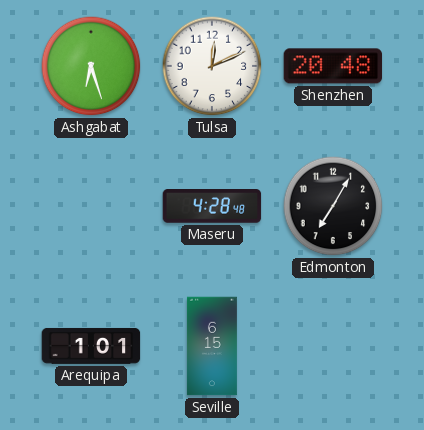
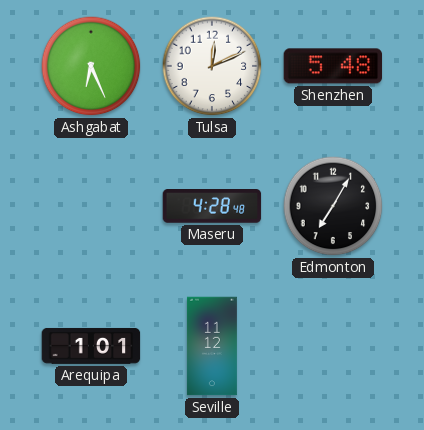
Ashgabat: 6:27 -> 6:26
Shenzhen: 20:48 -> 5:48
Seville: 6:15 -> 11:12
